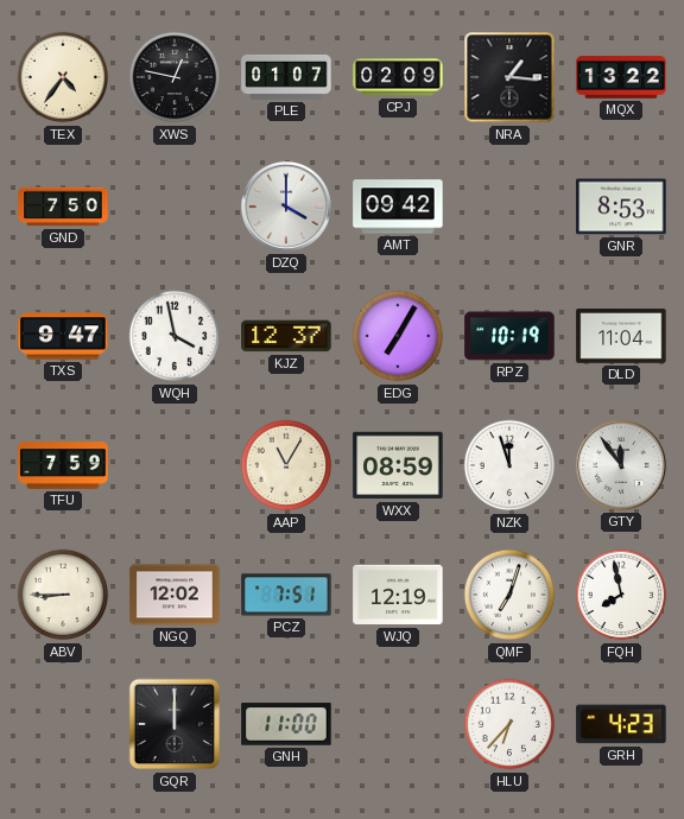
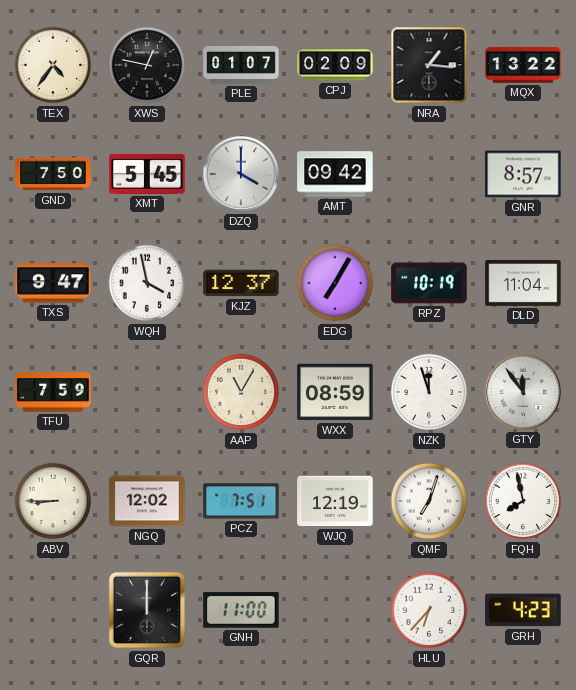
XMT: none -> 5:45
GNR: 8:53 -> 8:57
